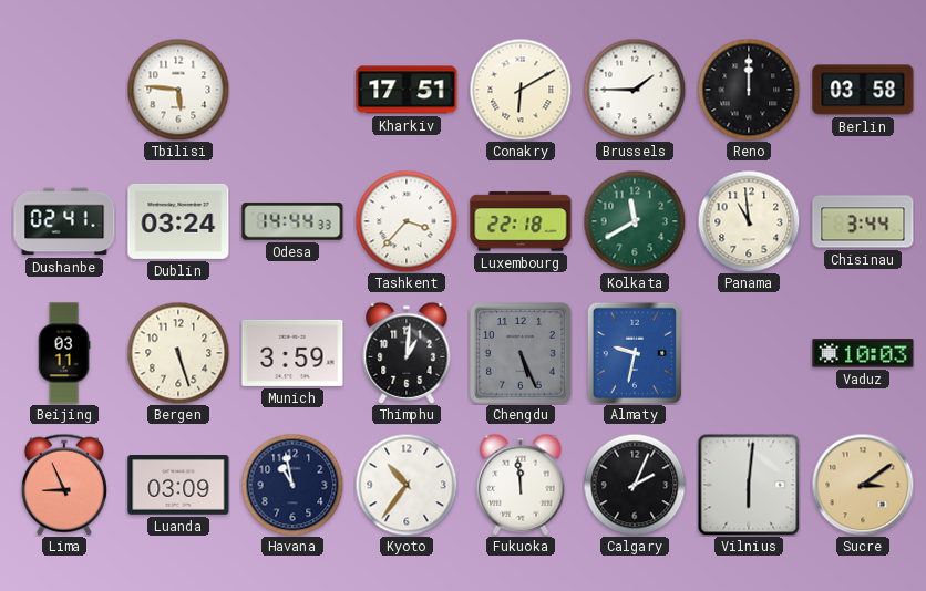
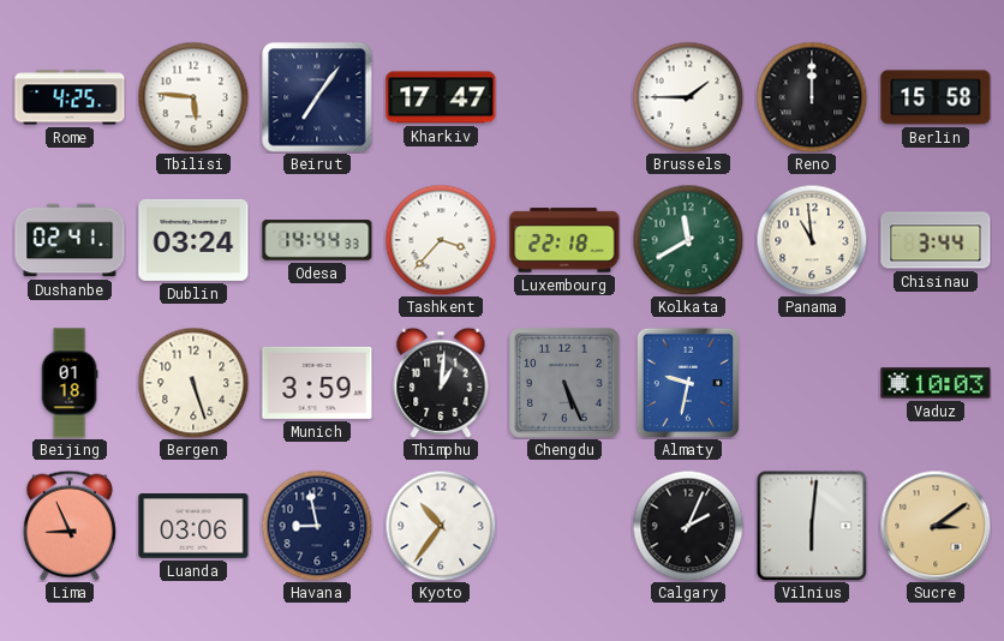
Rome: none -> 4:25
Beirut: none -> 7:06
Kharkiv: 17:51 -> 17:47
Conakry: 6:10 -> none
Berlin: 03:58 -> 15:58
Beijing: 03:11 -> 01:18
Luanda: 03:09 -> 03:06
Havana: 10:58 -> 8:58
Fukuoka: 11:59 -> none
